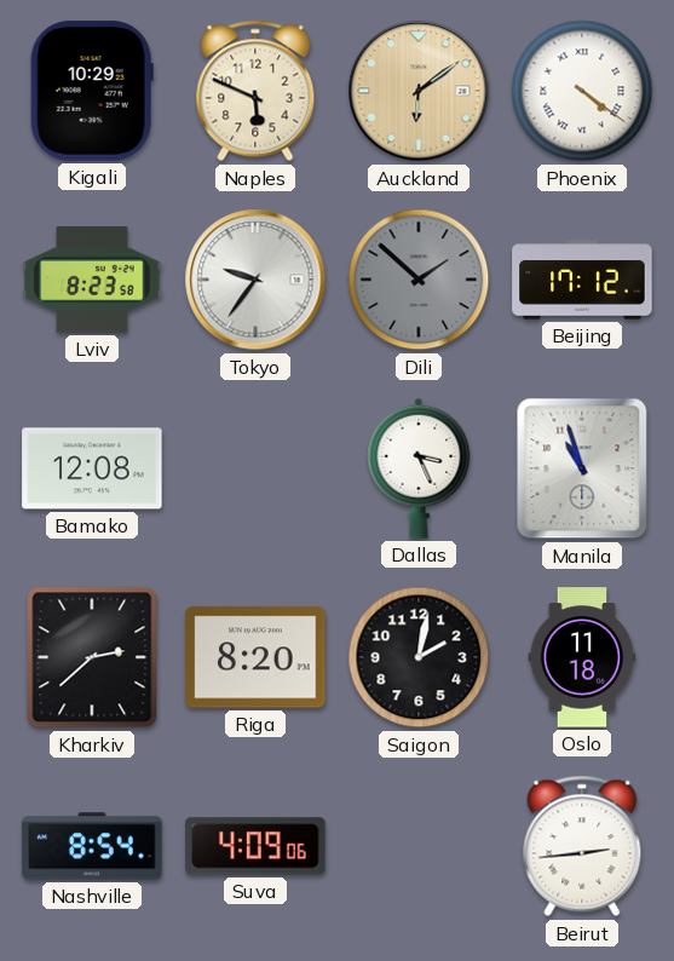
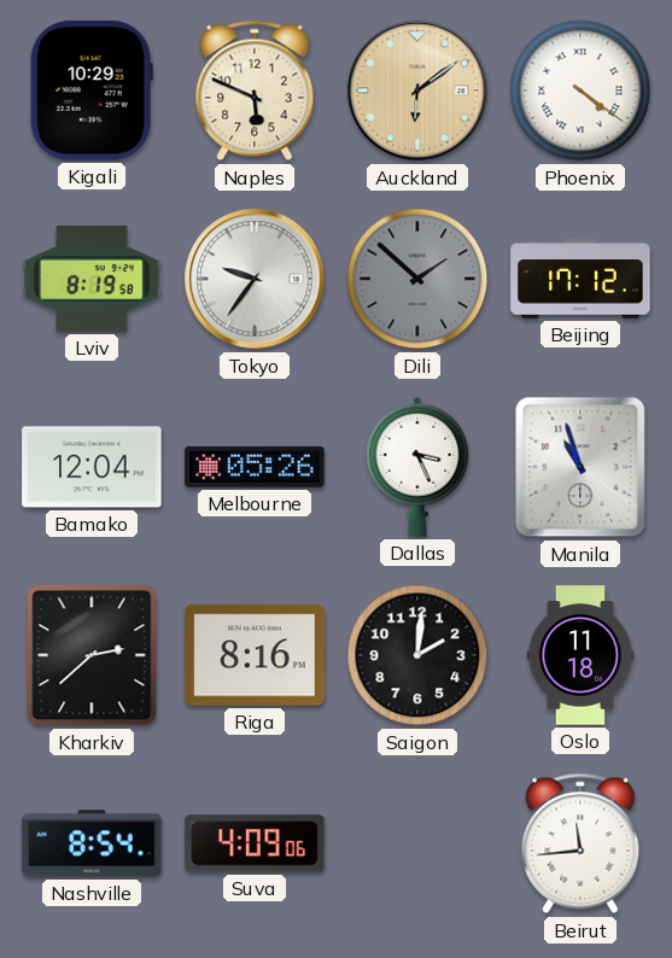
Lviv: 8:23 -> 8:19
Bamako: 12:08 -> 12:04
Melbourne: none -> 05:26
Riga: 8:20 -> 8:16
Saigon: 2:02 -> 2:01
Beirut: 2:44 -> 11:44
